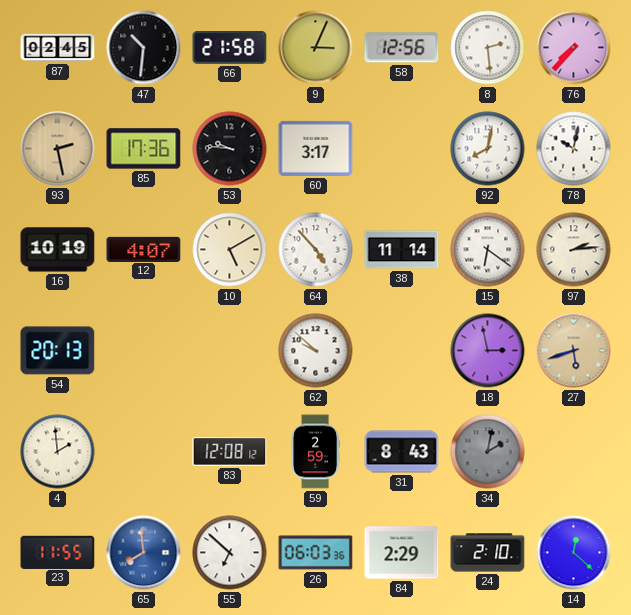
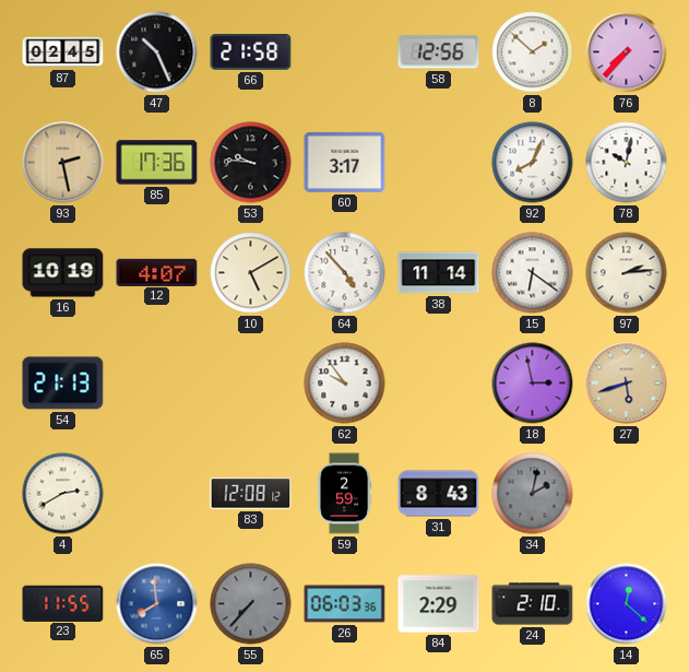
47: 10:31 -> 10:26
9: 3:04 -> none
8: 2:29 -> 1:52
92: 8:02 -> 8:04
54: 20:13 -> 21:13
62: 9:52 -> 9:54
4: 1:59 -> 2:40
55: 6:52 -> 7:37
55 dial: white -> grey
